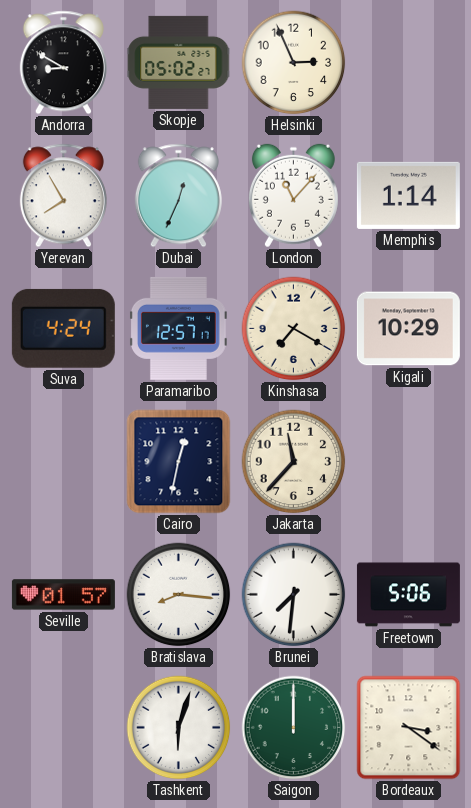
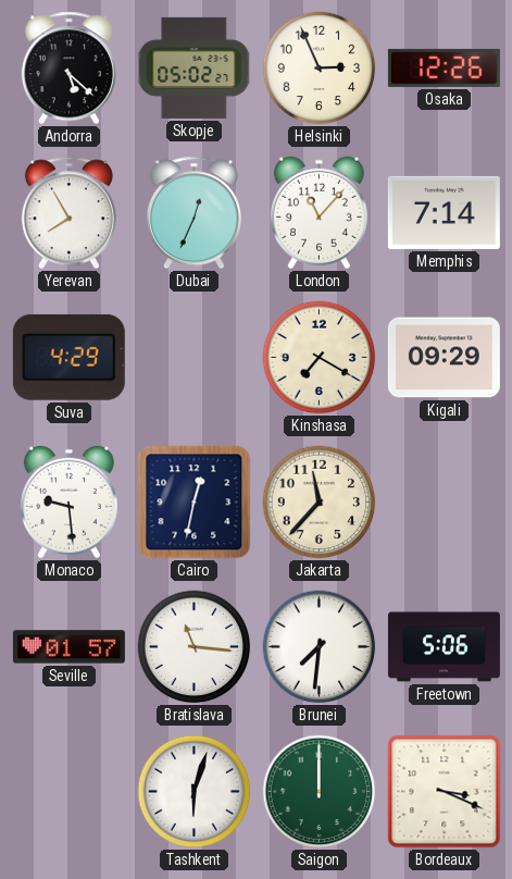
Andorra: 8:50 -> 5:22
Osaka: none -> 12:26
Memphis: 1:14 -> 7:14
Suva: 4:24 -> 4:29
Paramaribo: 12:57 -> none
Kigali: 10:29 -> 09:29
Monaco: none -> 9:29
Bratislava: 8:16 -> 11:16
Bordeaux: 3:21 -> 3:19
